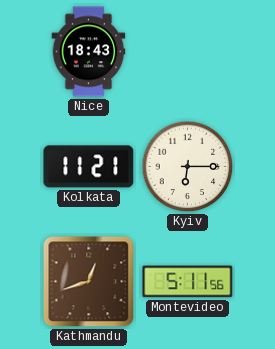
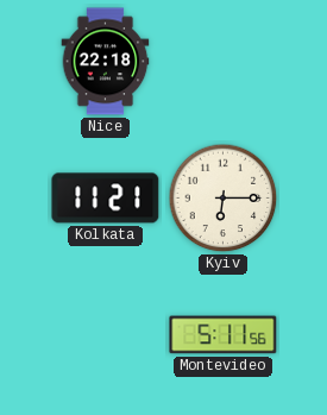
Nice: 18:43 -> 22:18
Kathmandu: 12:42 -> none
